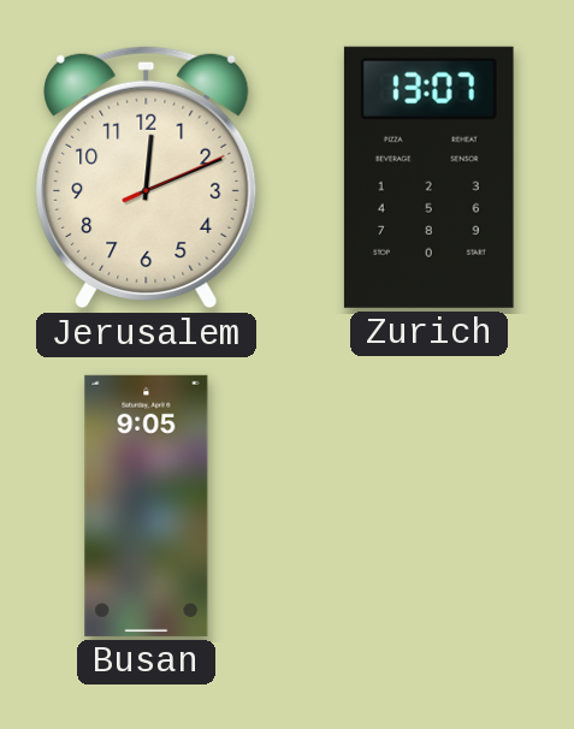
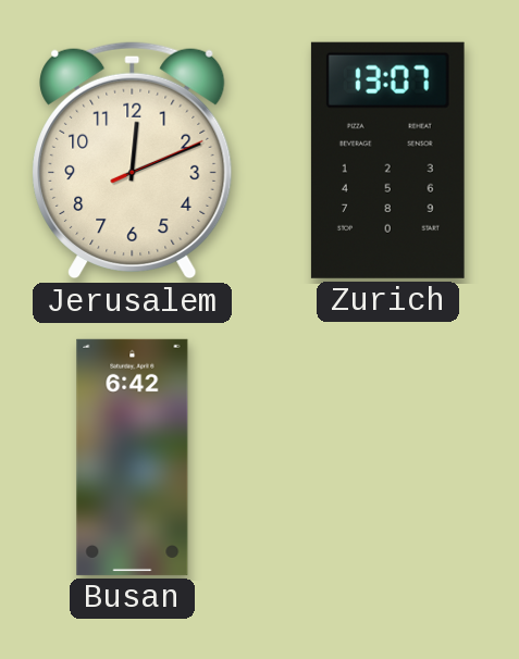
Busan: 9:05 -> 6:42
